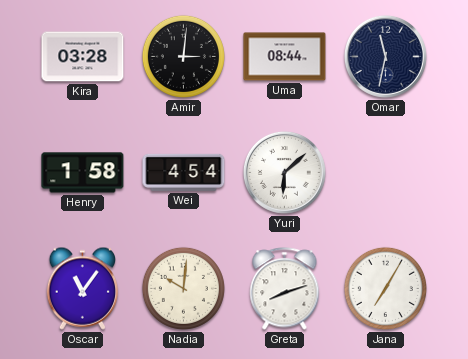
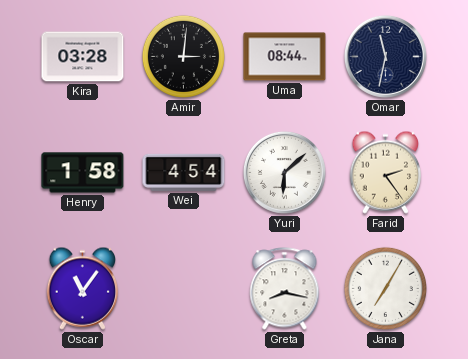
Farid: none -> 2:24
Nadia: 10:01 -> none
Greta: 8:12 -> 8:17
